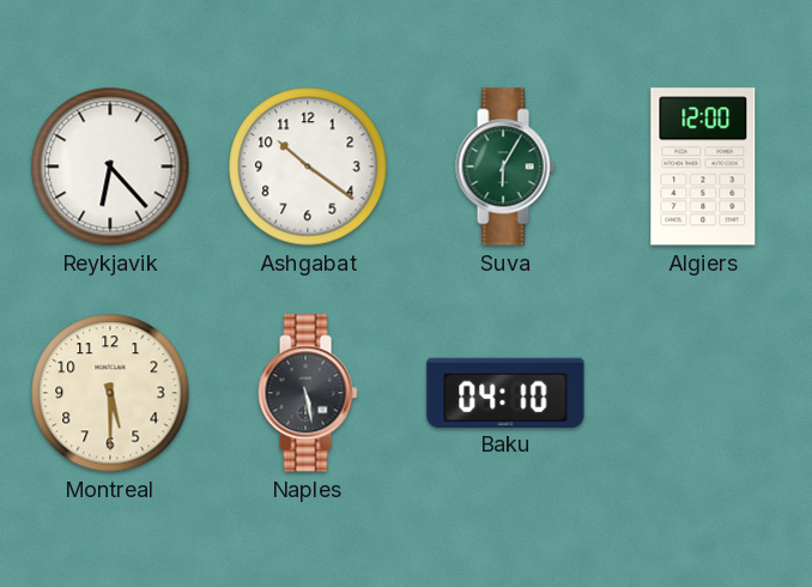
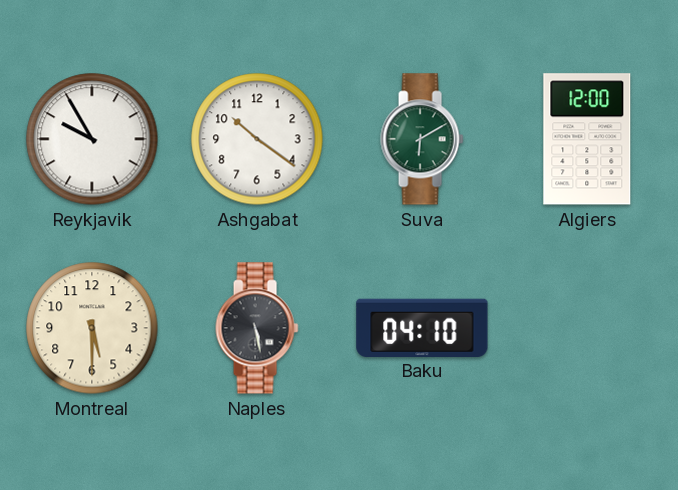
Reykjavik: 6:23 -> 9:55
Suva: 6:05 -> 6:10
